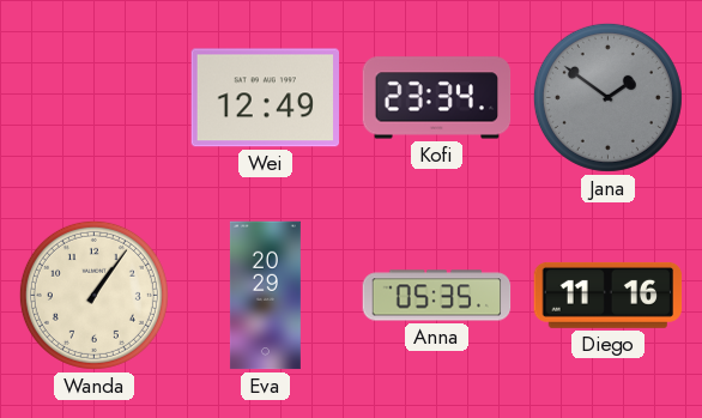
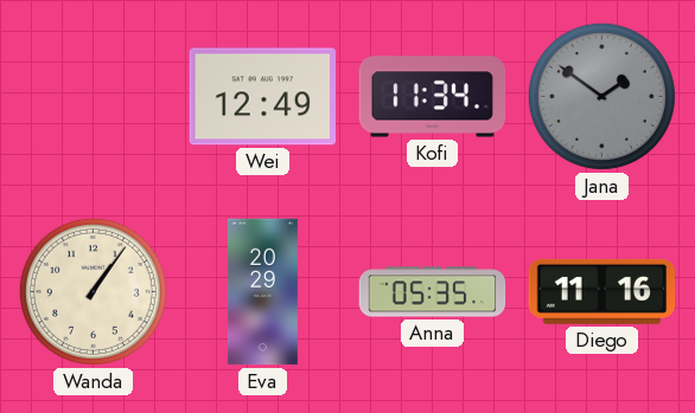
Kofi: 23:34 -> 11:34
